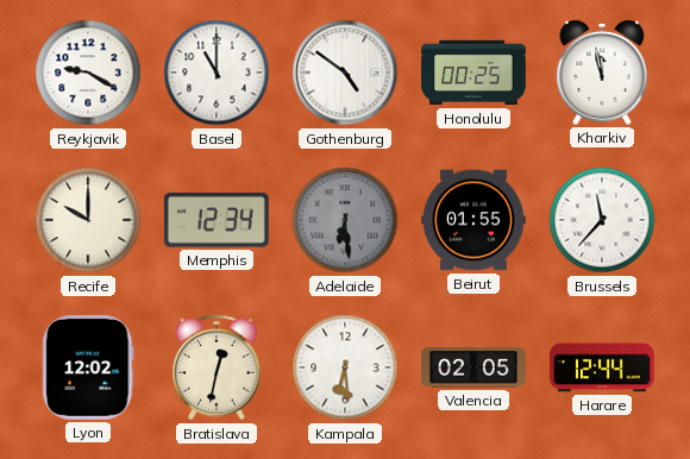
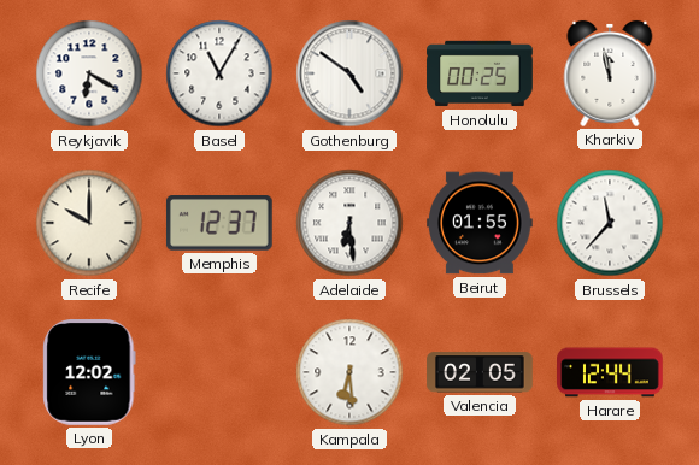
Reykjavik: 9:20 -> 6:20
Basel: 11:00 -> 11:05
Memphis: 12:34 -> 12:37
Adelaide dial: grey -> white
Bratislava: 12:32 -> none
